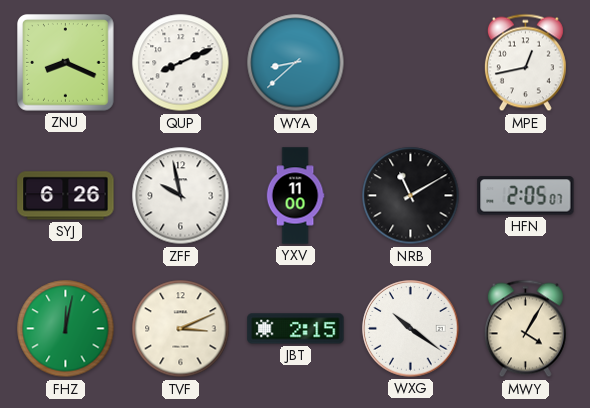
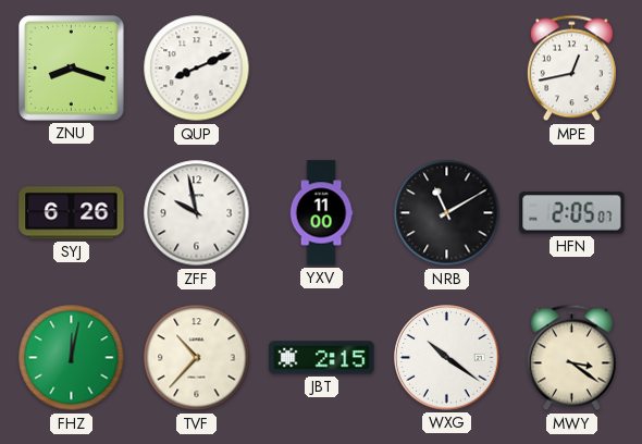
ZNU: 8:19 -> 8:18
WYA: 8:38 -> none
TVF: 3:11 -> 10:37
MWY: 4:05 -> 3:21
